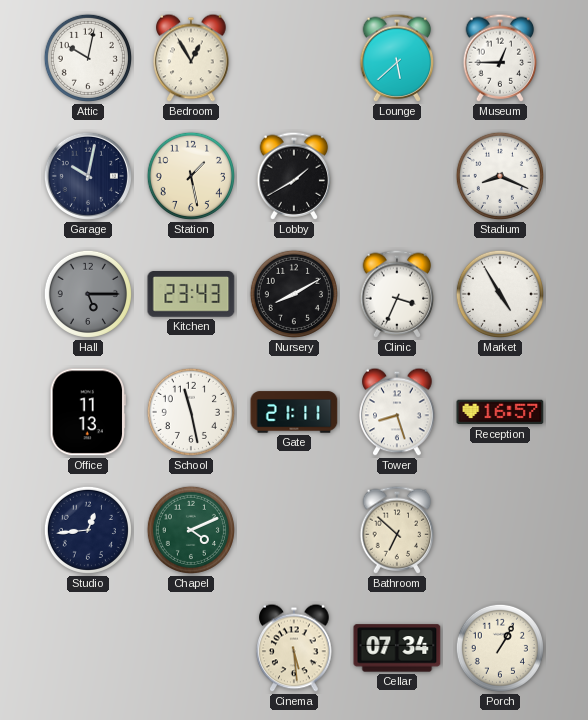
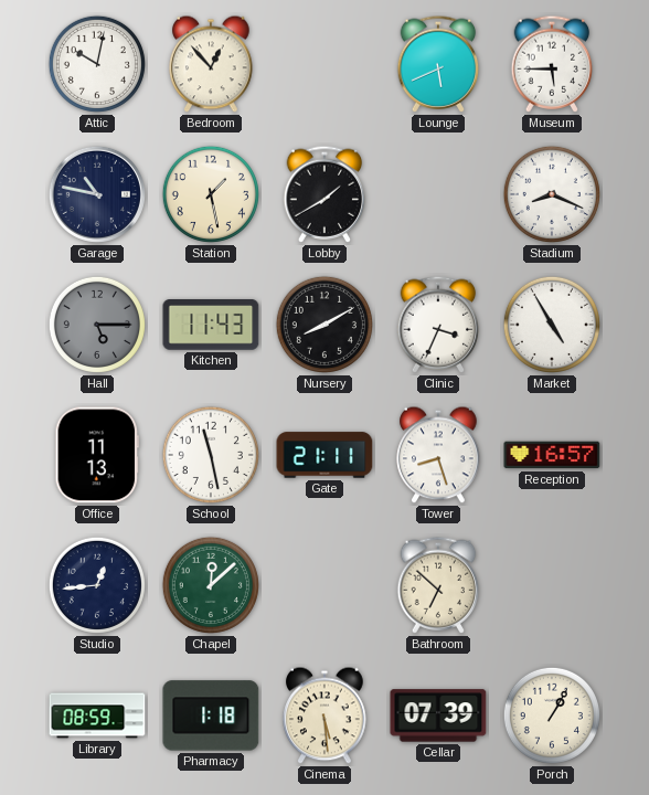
Bedroom: 12:55 -> 12:53
Lounge: 5:38 -> 5:41
Museum: 12:45 -> 5:45
Garage: 10:02 -> 10:47
Kitchen: 23:43 -> 11:43
Chapel: 4:11 -> 12:08
Library: none -> 08:59
Pharmacy: none -> 1:18
Cellar: 07:34 -> 07:39
